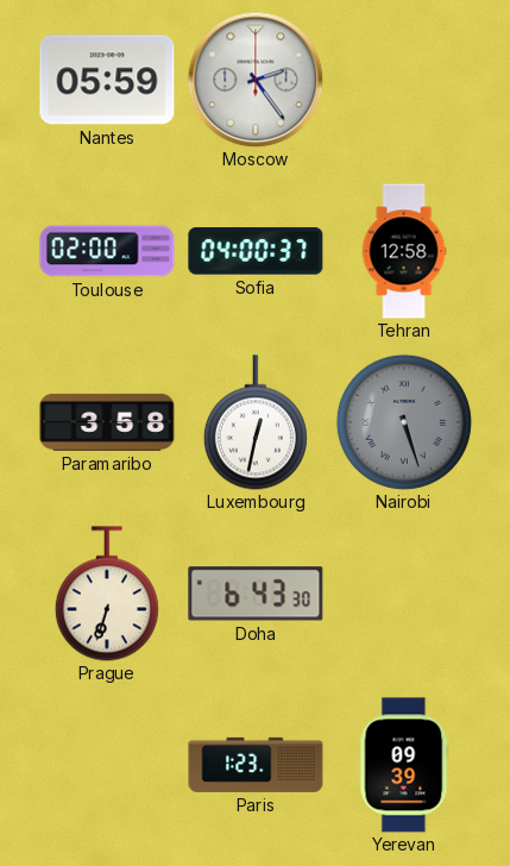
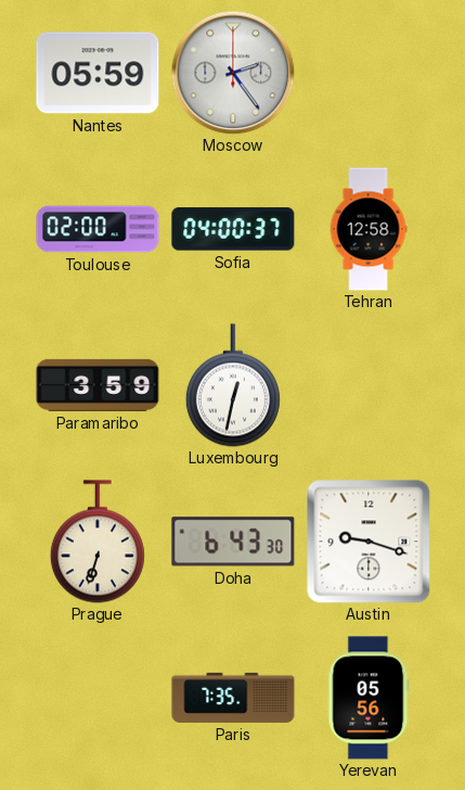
Paramaribo: 3:58 -> 3:59
Nairobi: 5:27 -> none
Austin: none -> 9:18
Paris: 1:23 -> 7:35
Yerevan: 09:39 -> 05:56
